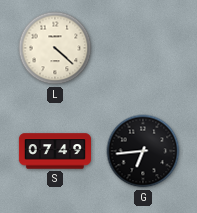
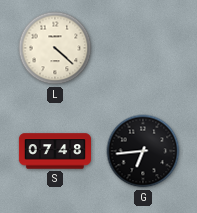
S: 07:49 -> 07:48
